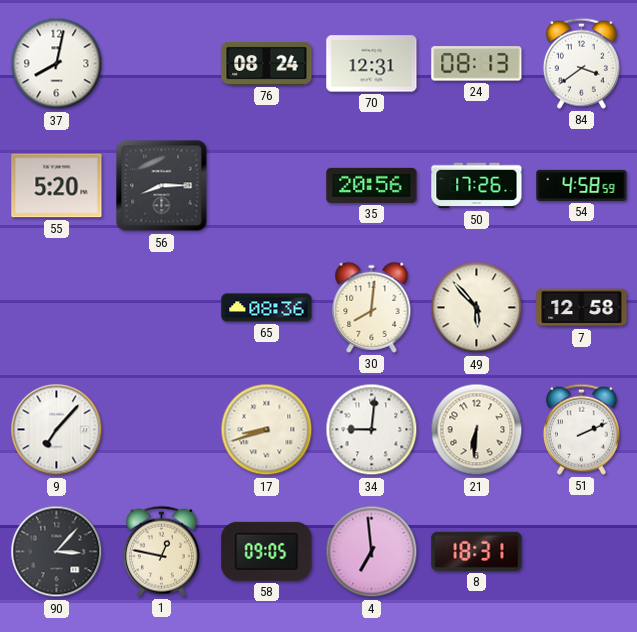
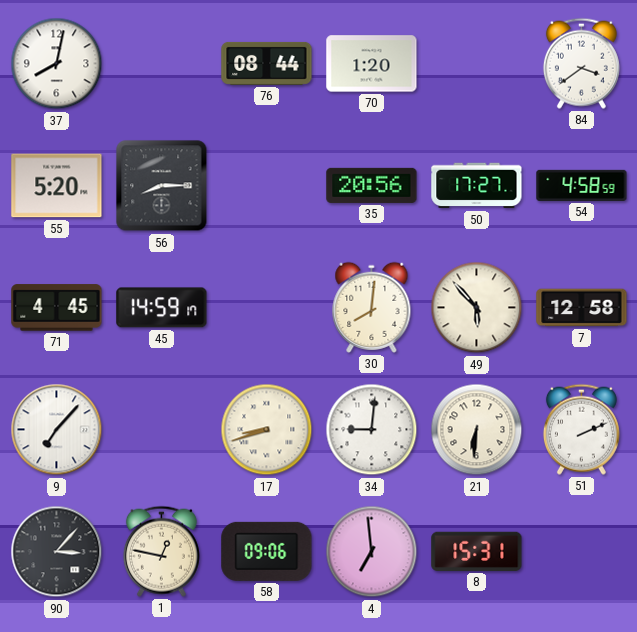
76: 08:24 -> 08:44
70: 12:31 -> 1:20
24: 08:13 -> none
50: 17:26 -> 17:27
71: none -> 4:45
45: none -> 14:59
65: 08:36 -> none
58: 09:05 -> 09:06
8: 18:31 -> 15:31
